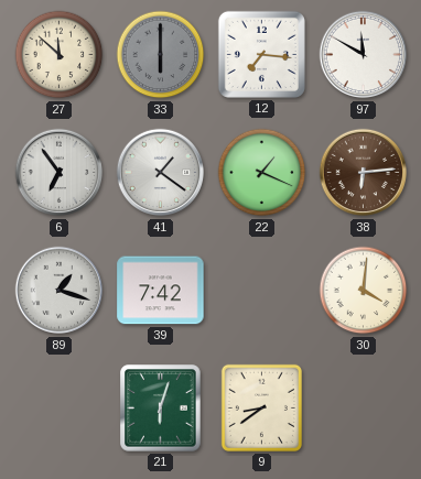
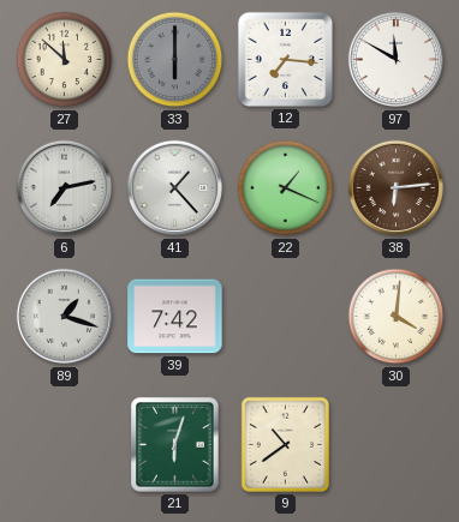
6: 6:54 -> 7:13
41: 1:21 -> 1:23
9: 8:39 -> 10:39
